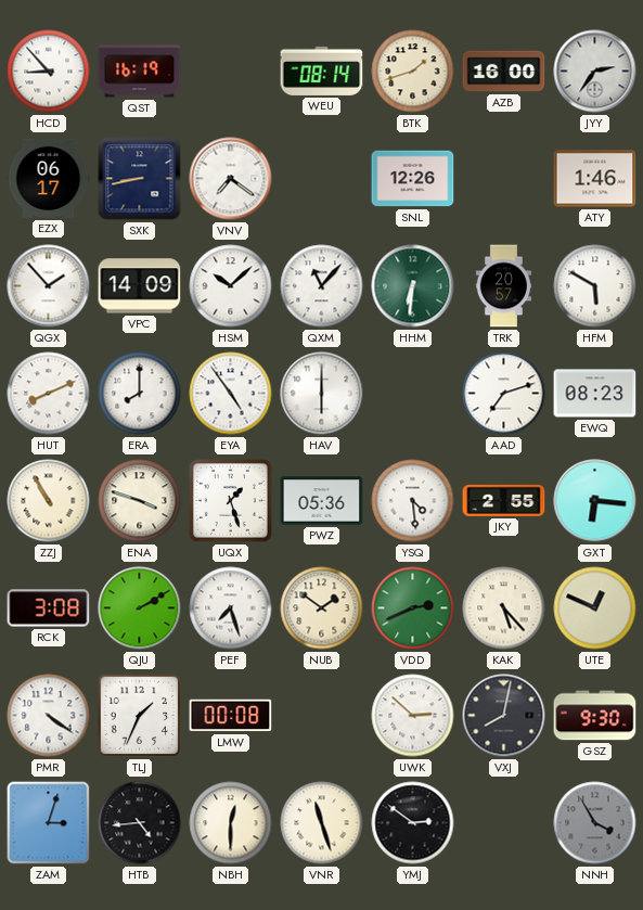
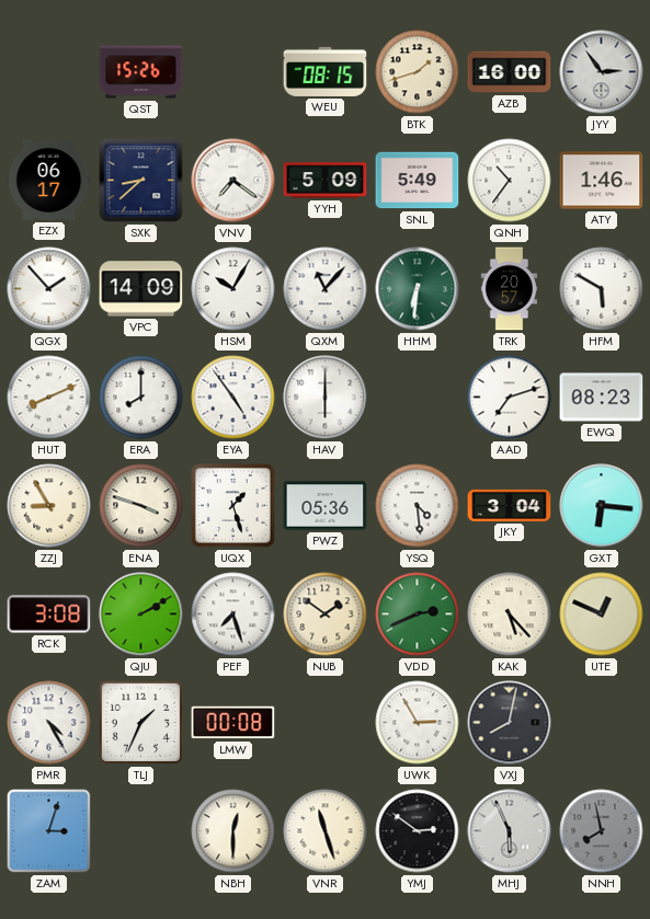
HCD: 8:53 -> none
QST: 16:19 -> 15:26
WEU: 08:14 -> 08:15
JYY: 2:36 -> 2:54
SXK: 8:43 -> 8:38
YYH: none -> 5:09
SNL: 12:26 -> 5:49
QNH: none -> 10:36
HSM: 10:08 -> 10:05
ZZJ: 10:55 -> 8:55
JKY: 2:55 -> 3:04
PMR: 4:21 -> 4:25
UWK: 2:52 -> 2:55
GSZ: 9:30 -> none
HTB: 4:44 -> none
MHJ: none -> 5:56
NNH: 3:55 -> 7:58
